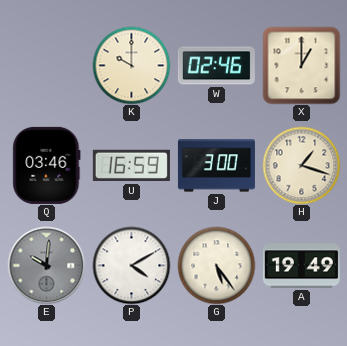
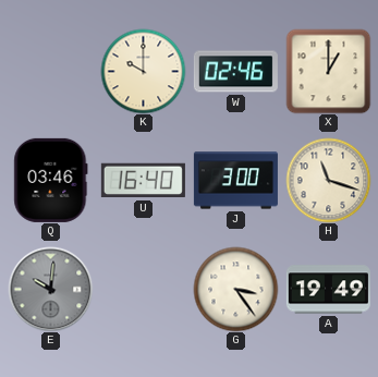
U: 16:59 -> 16:40
H: 1:18 -> 11:18
P: 4:10 -> none
G: 5:24 -> 3:24
